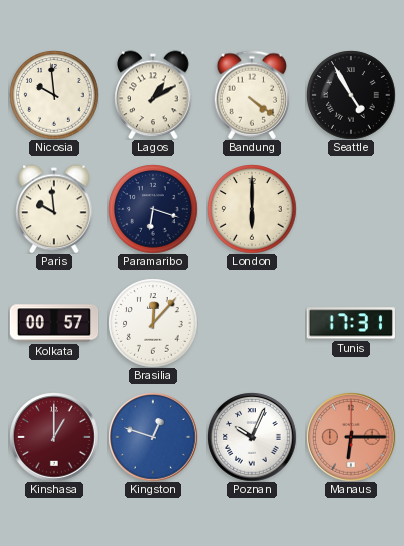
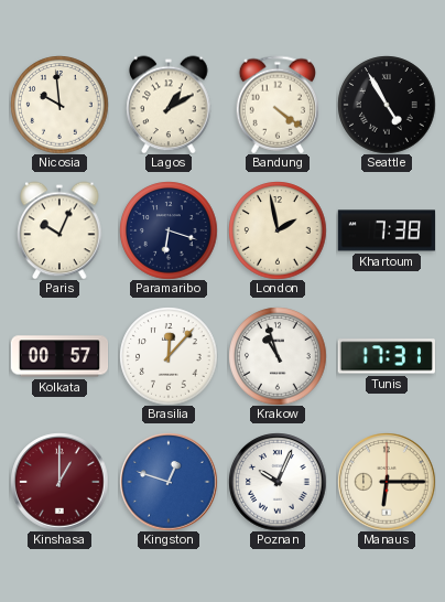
Paris: 9:59 -> 10:04
London: 6:00 -> 1:58
Khartoum: none -> 7:38
Krakow: none -> 10:57
Manaus dial: salmon -> cream
